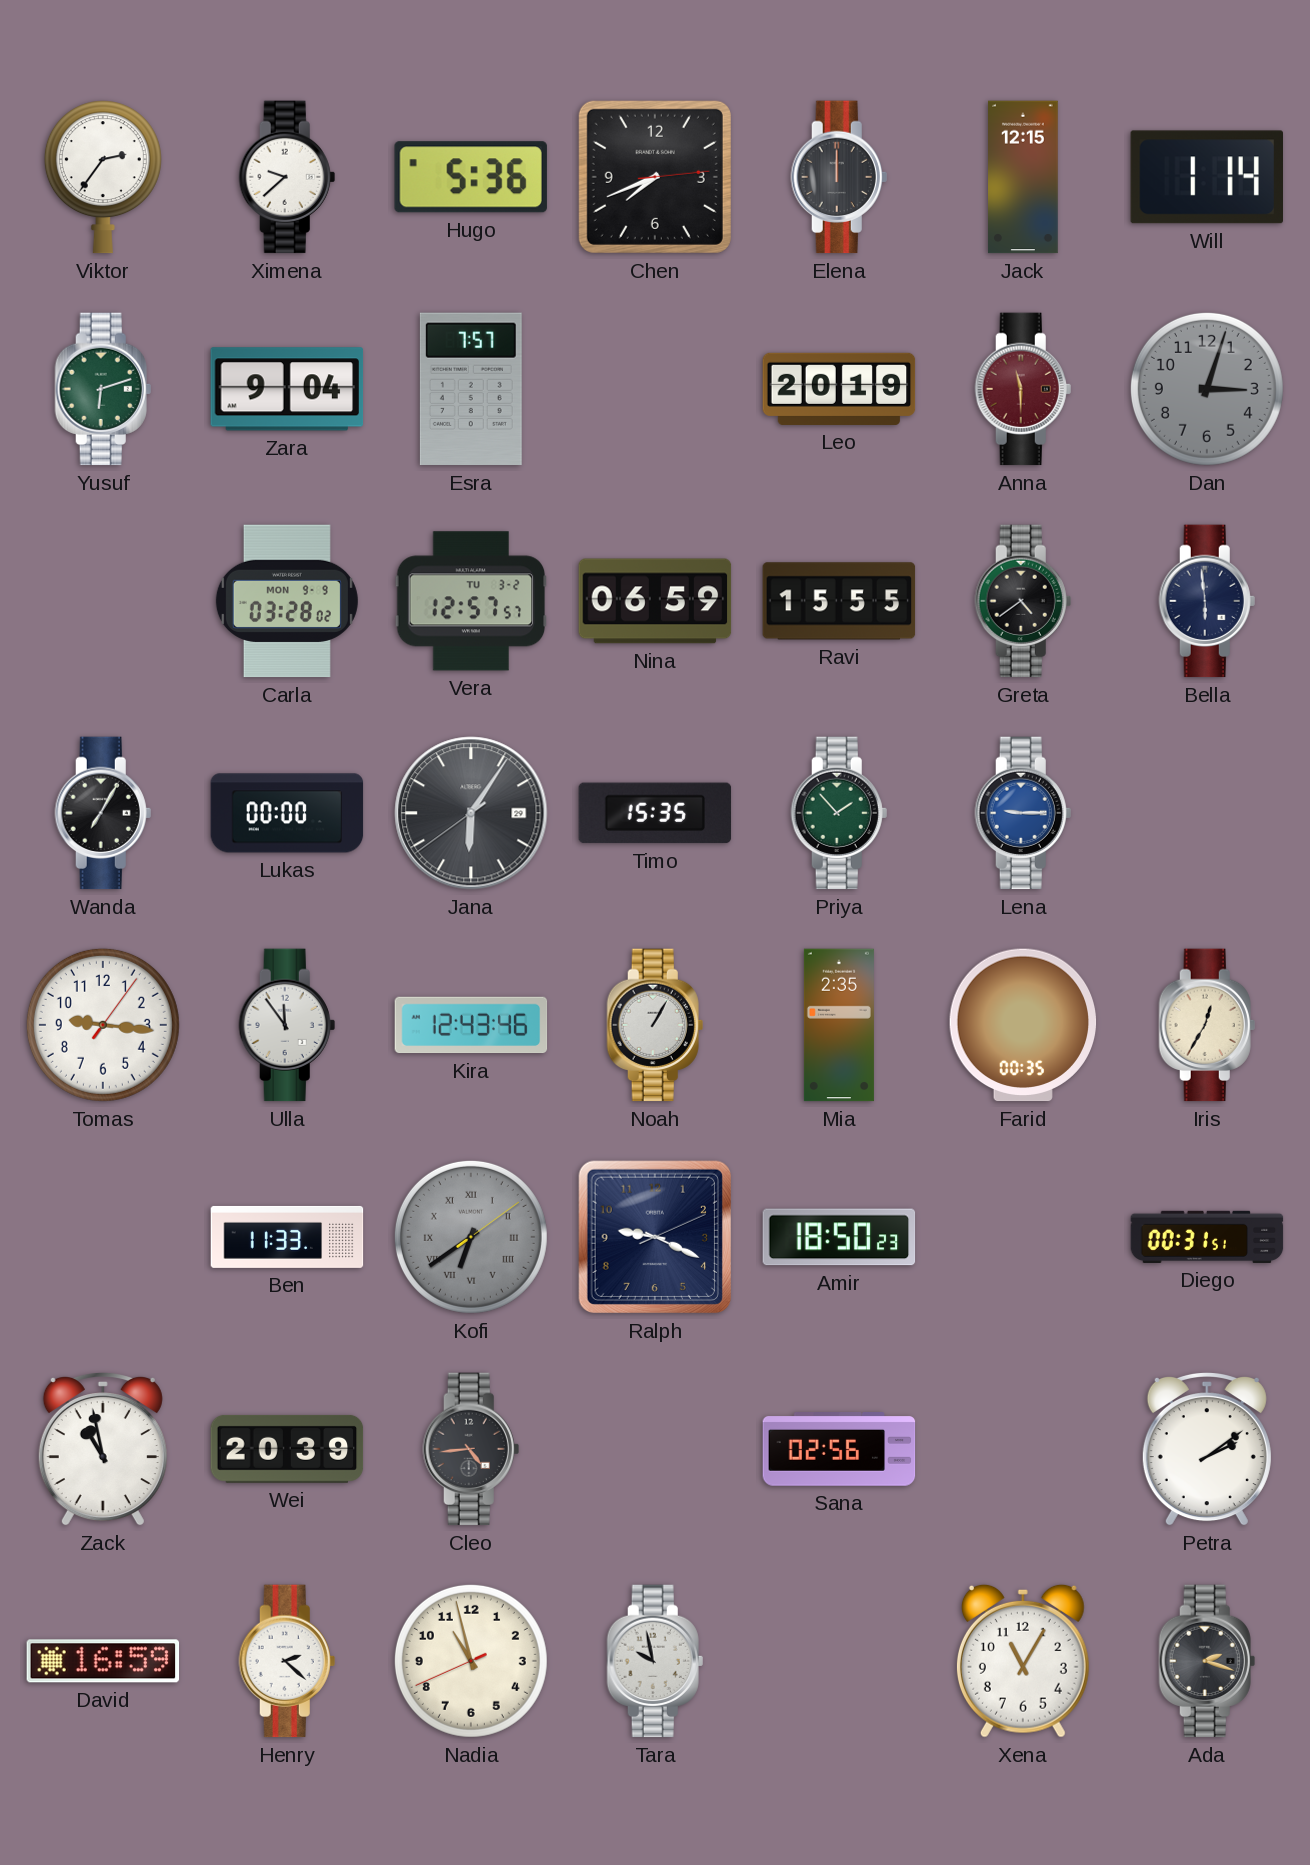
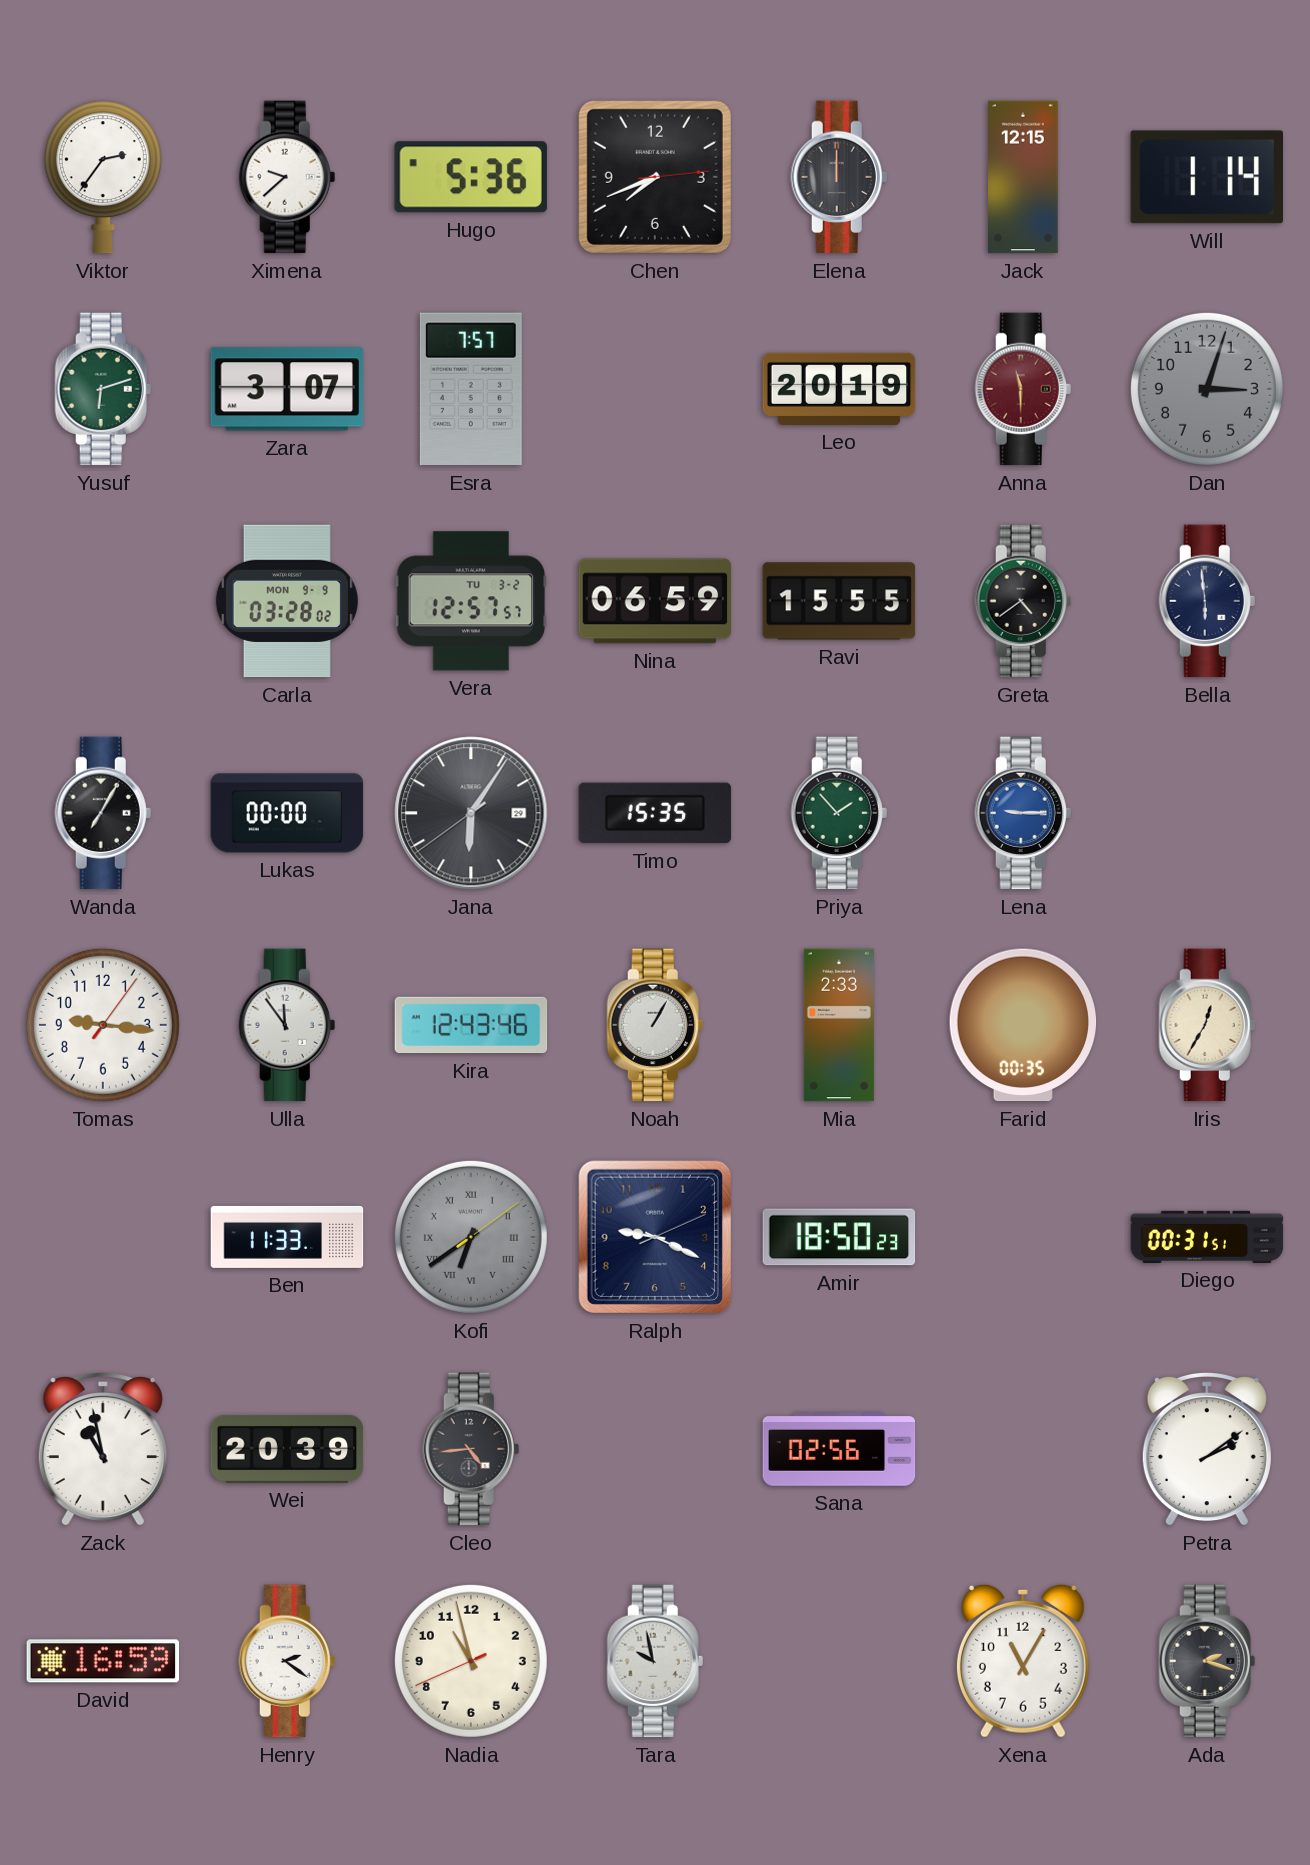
Zara: 9:04 -> 3:07
Mia: 2:35 -> 2:33
Henry: 2:22 -> 2:21
